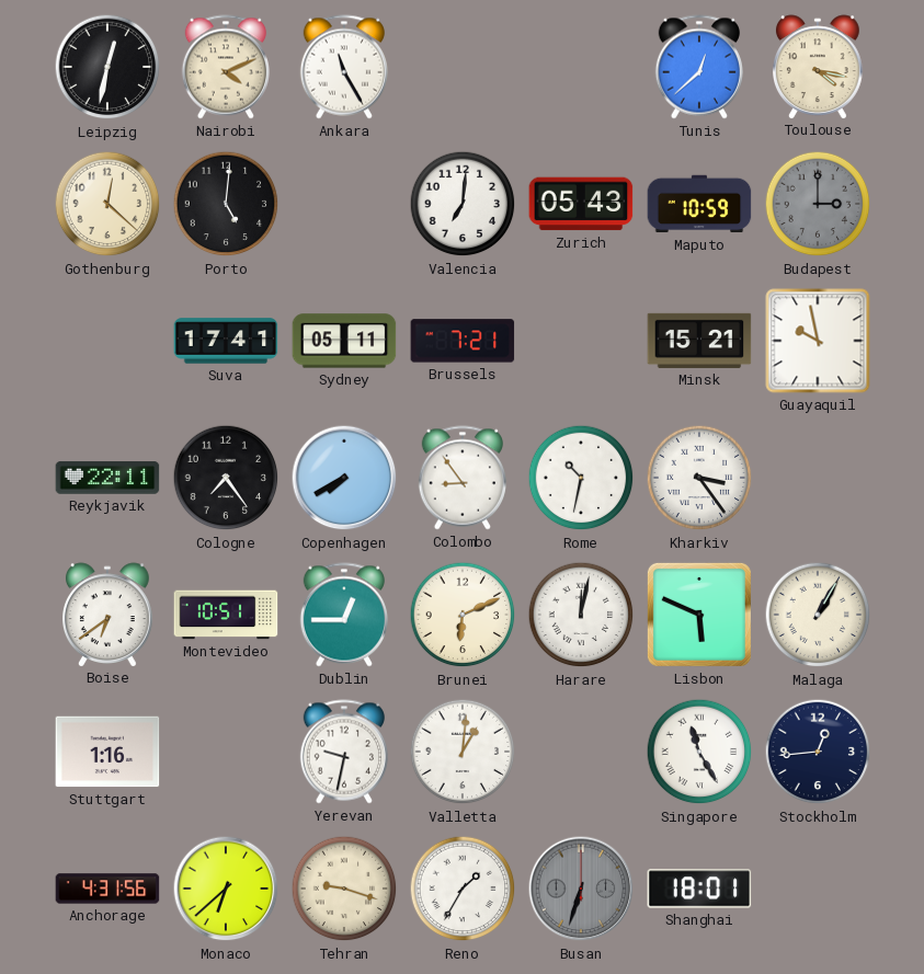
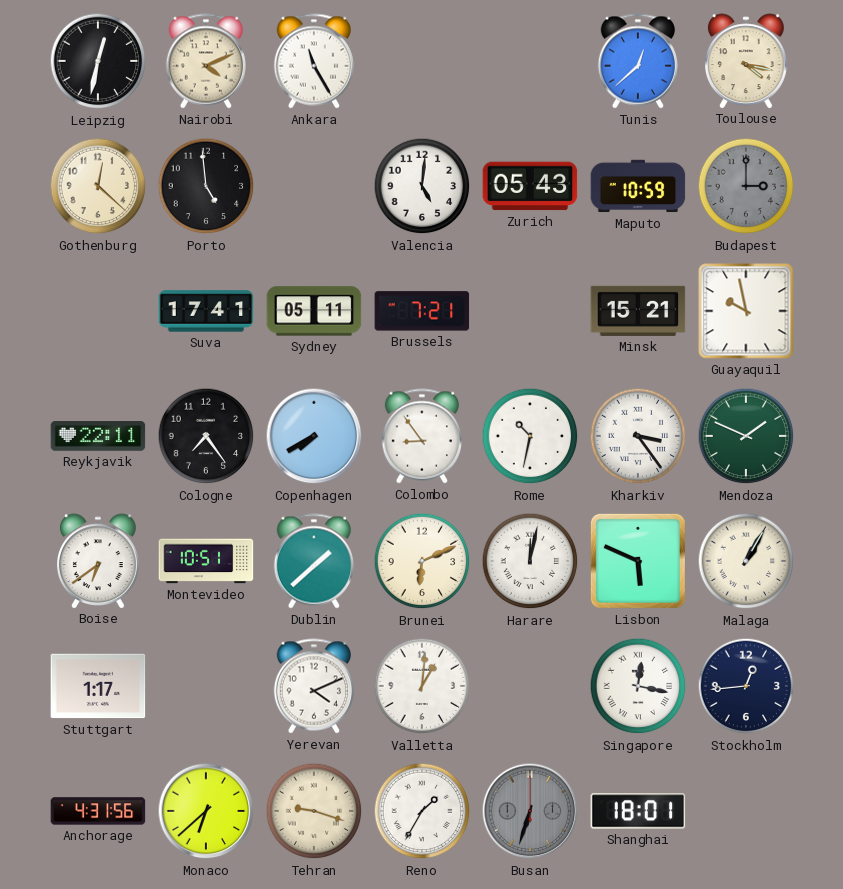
Porto: 5:01 -> 4:59
Valencia: 7:01 -> 5:01
Mendoza: none -> 1:49
Dublin: 12:45 -> 1:38
Stuttgart: 1:16 -> 1:17
Yerevan: 9:32 -> 4:11
Singapore: 11:25 -> 12:17
